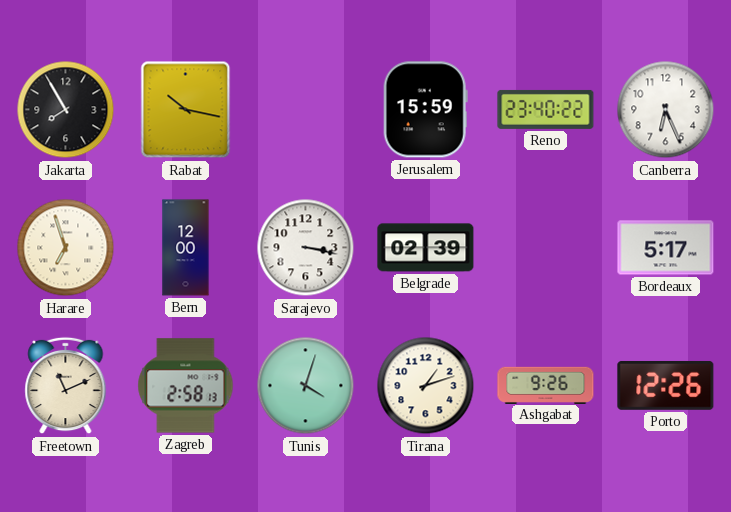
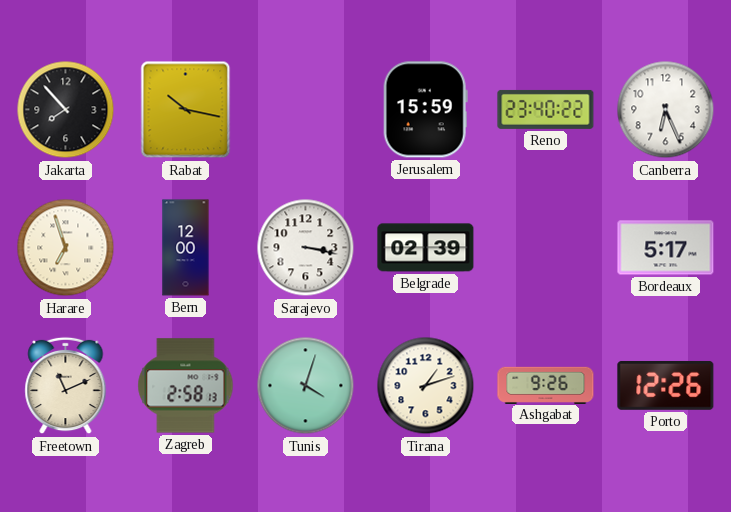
Jakarta: 7:55 -> 7:53
